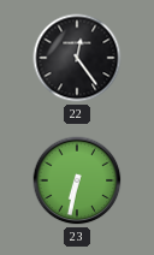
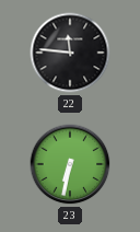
22: 12:24 -> 11:46
